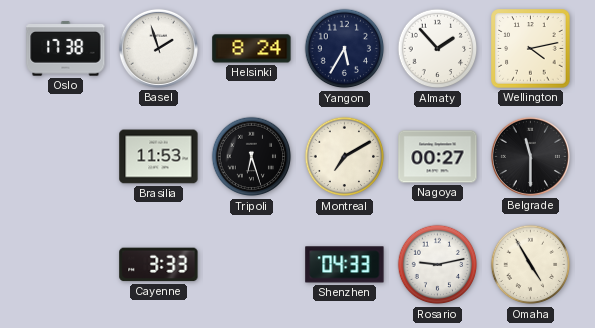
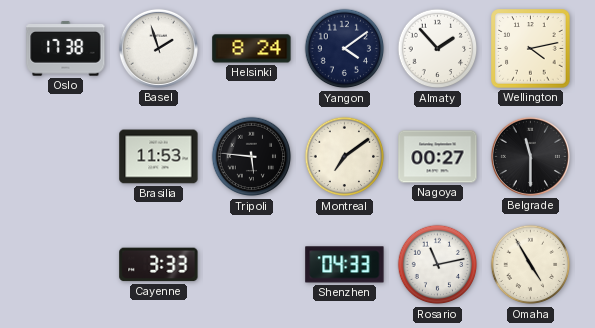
Yangon: 5:35 -> 4:09
Tripoli: 6:27 -> 5:46
Montreal: 7:10 -> 7:09
Rosario: 9:13 -> 11:13
